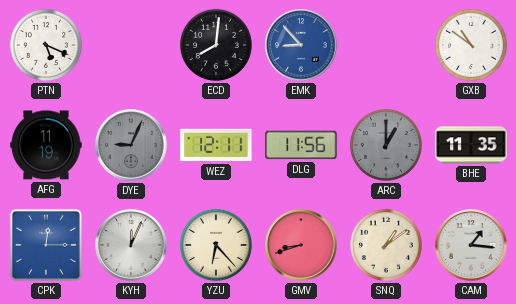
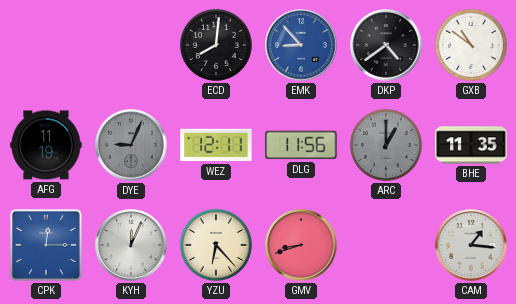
PTN: 5:19 -> none
DKP: none -> 4:39
SNQ: 1:09 -> none
